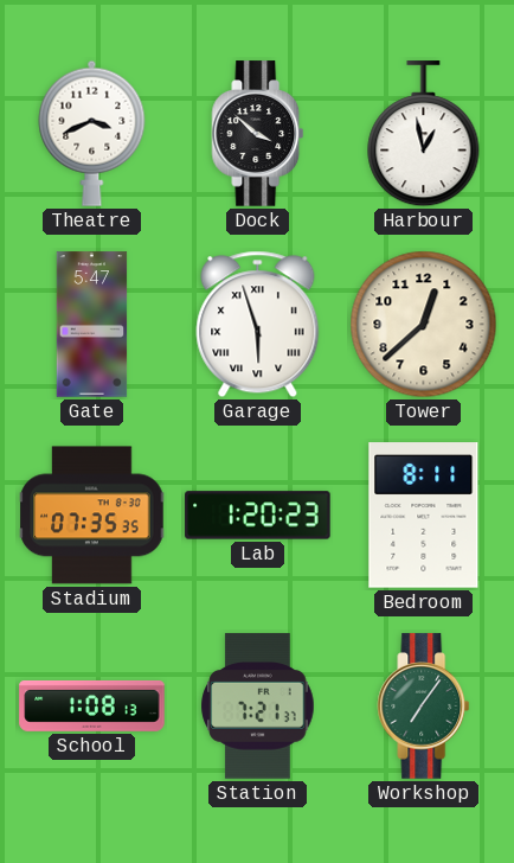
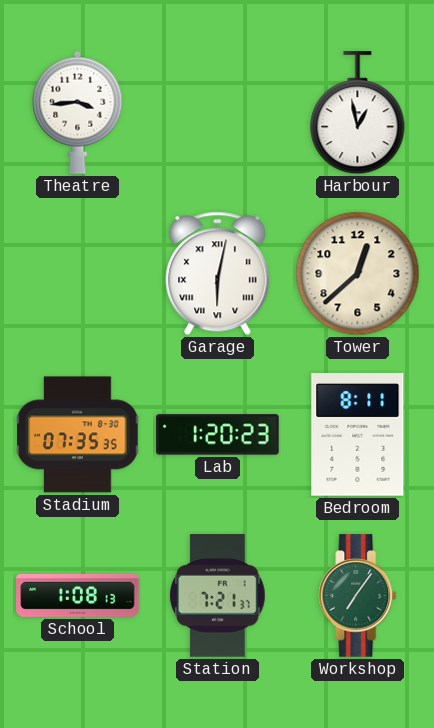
Theatre: 3:41 -> 3:44
Dock: 3:52 -> none
Gate: 5:47 -> none
Garage: 5:57 -> 6:02
